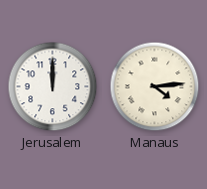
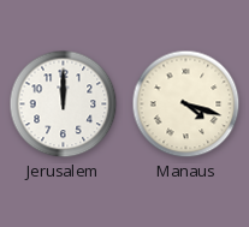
Manaus: 4:14 -> 4:18
